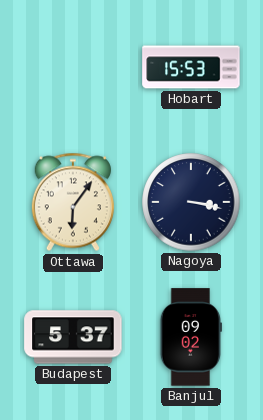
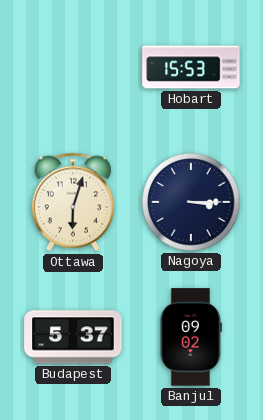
Ottawa: 6:06 -> 6:03
Nagoya: 3:17 -> 3:15
